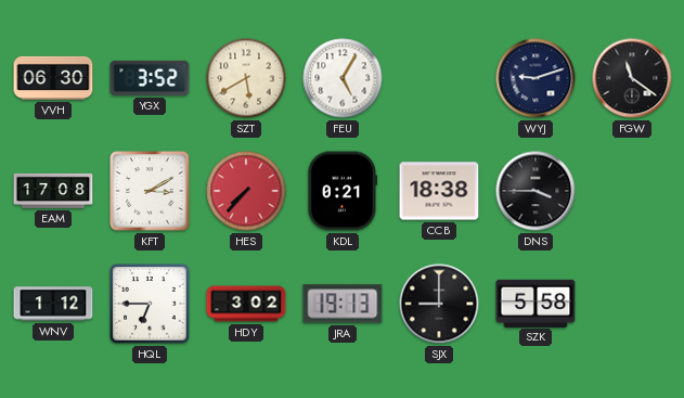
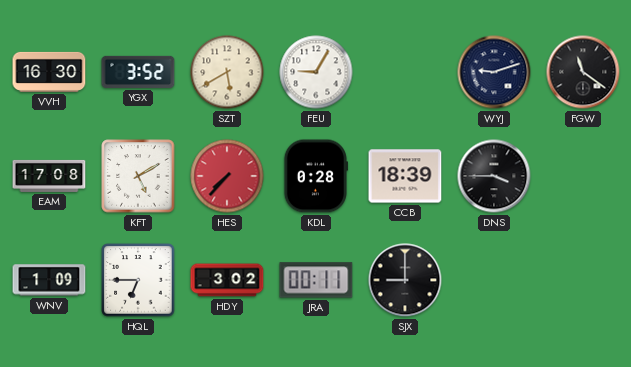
VVH: 06:30 -> 16:30
FEU: 5:05 -> 9:05
KFT: 3:10 -> 5:10
KDL: 0:21 -> 0:28
CCB: 18:38 -> 18:39
WNV: 1:12 -> 1:09
JRA: 19:13 -> 00:11
SZK: 5:58 -> none
